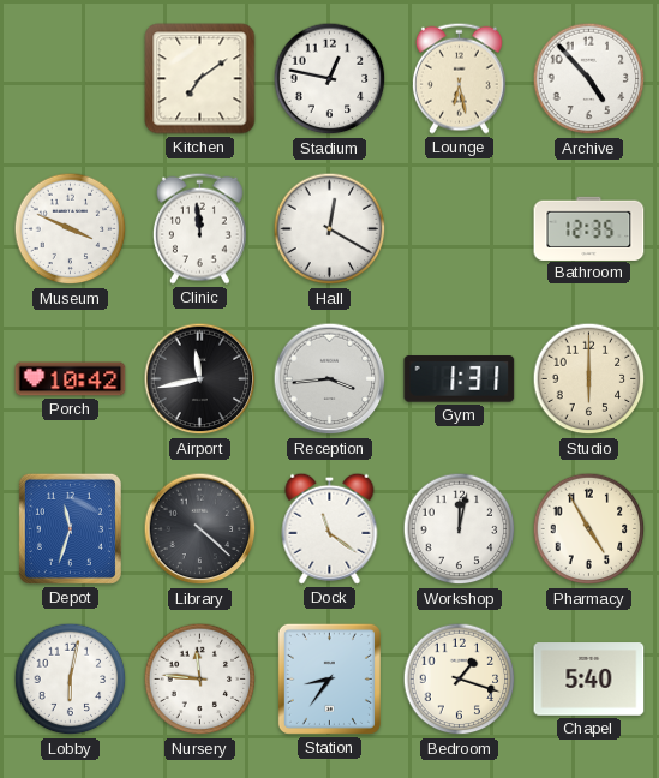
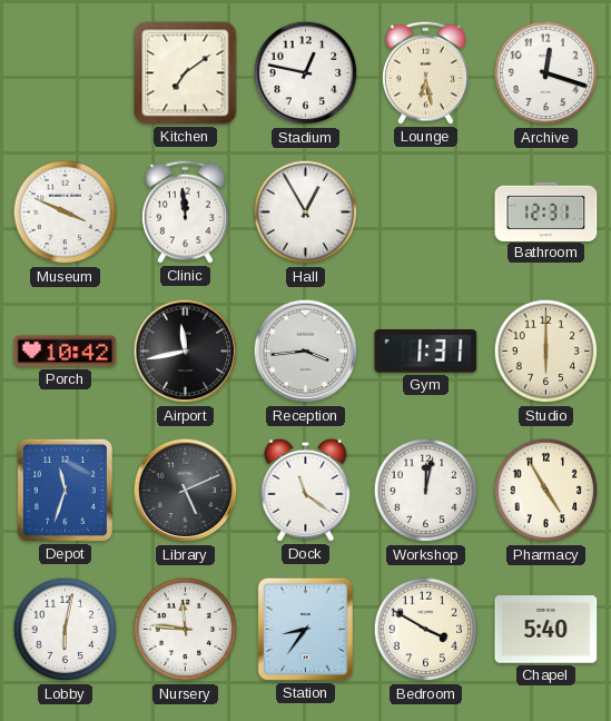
Archive: 4:53 -> 12:18
Hall: 12:20 -> 12:55
Bathroom: 12:35 -> 12:31
Library: 4:22 -> 5:11
Bedroom: 1:18 -> 3:50
